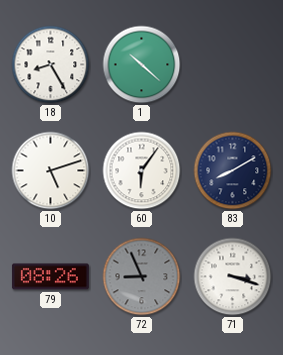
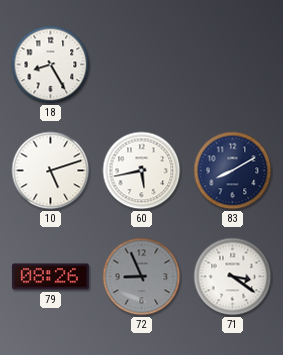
1: 10:22 -> none
60: 6:06 -> 5:43
71: 3:18 -> 3:21
